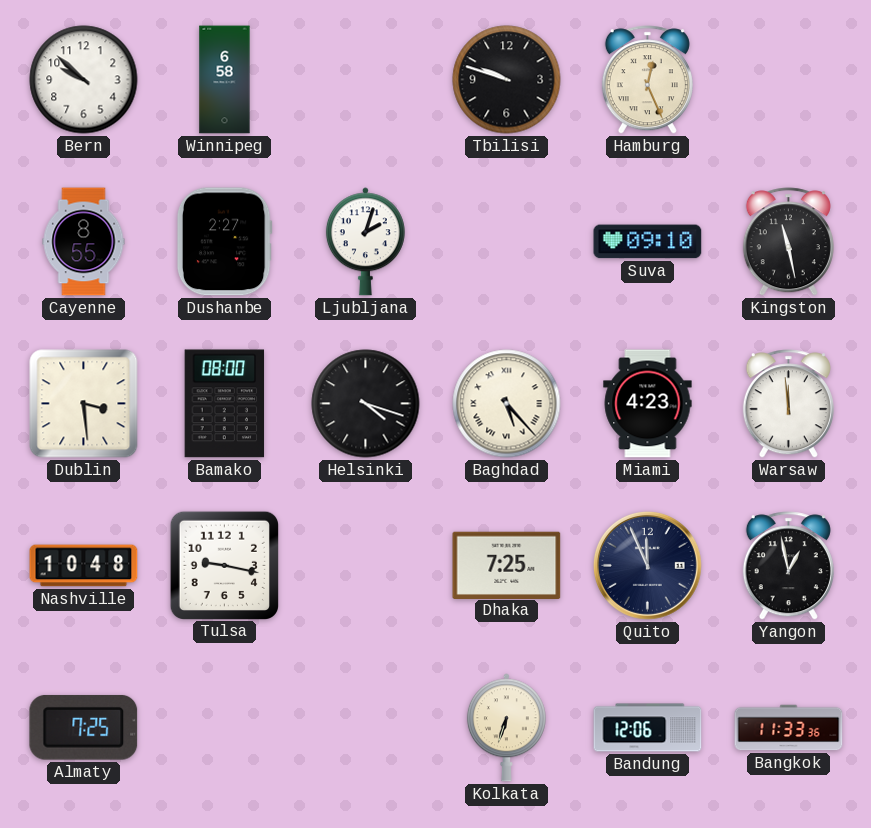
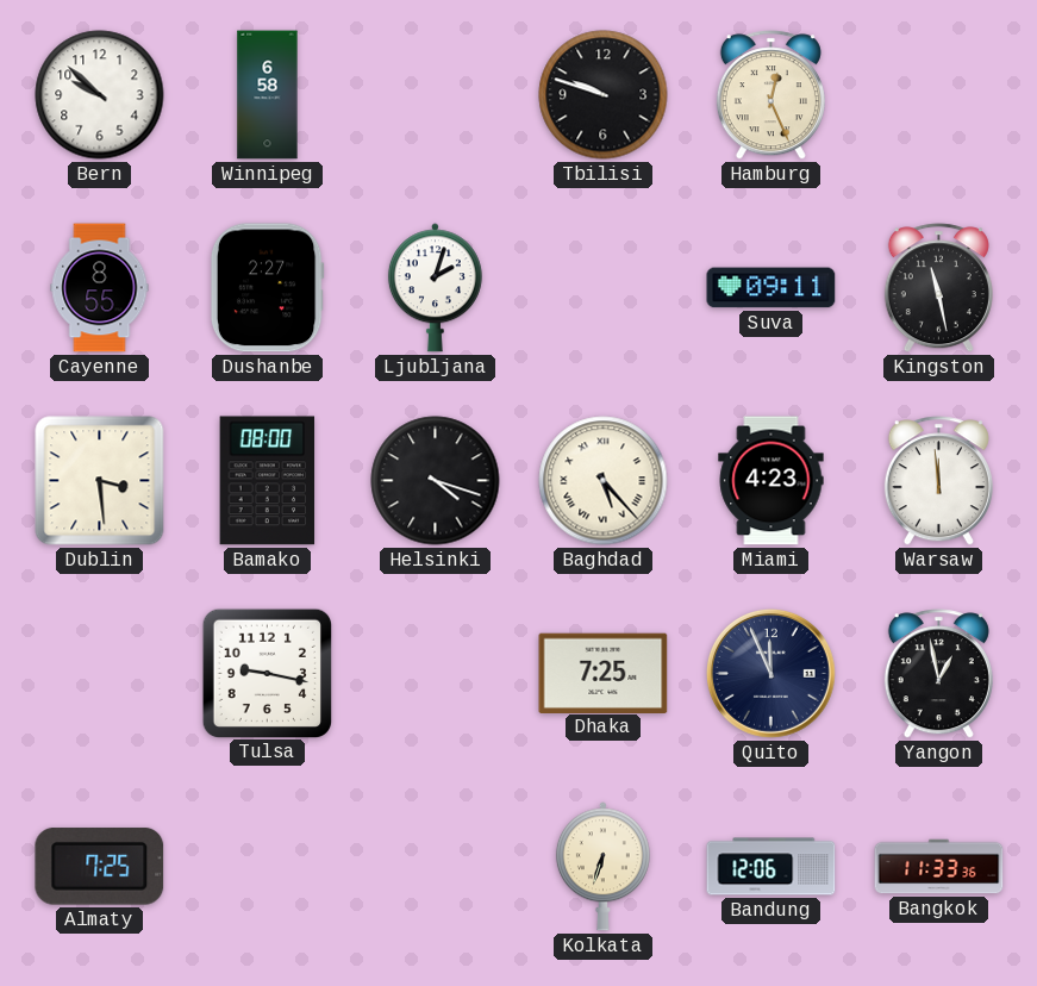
Suva: 09:10 -> 09:11
Nashville: 10:48 -> none
